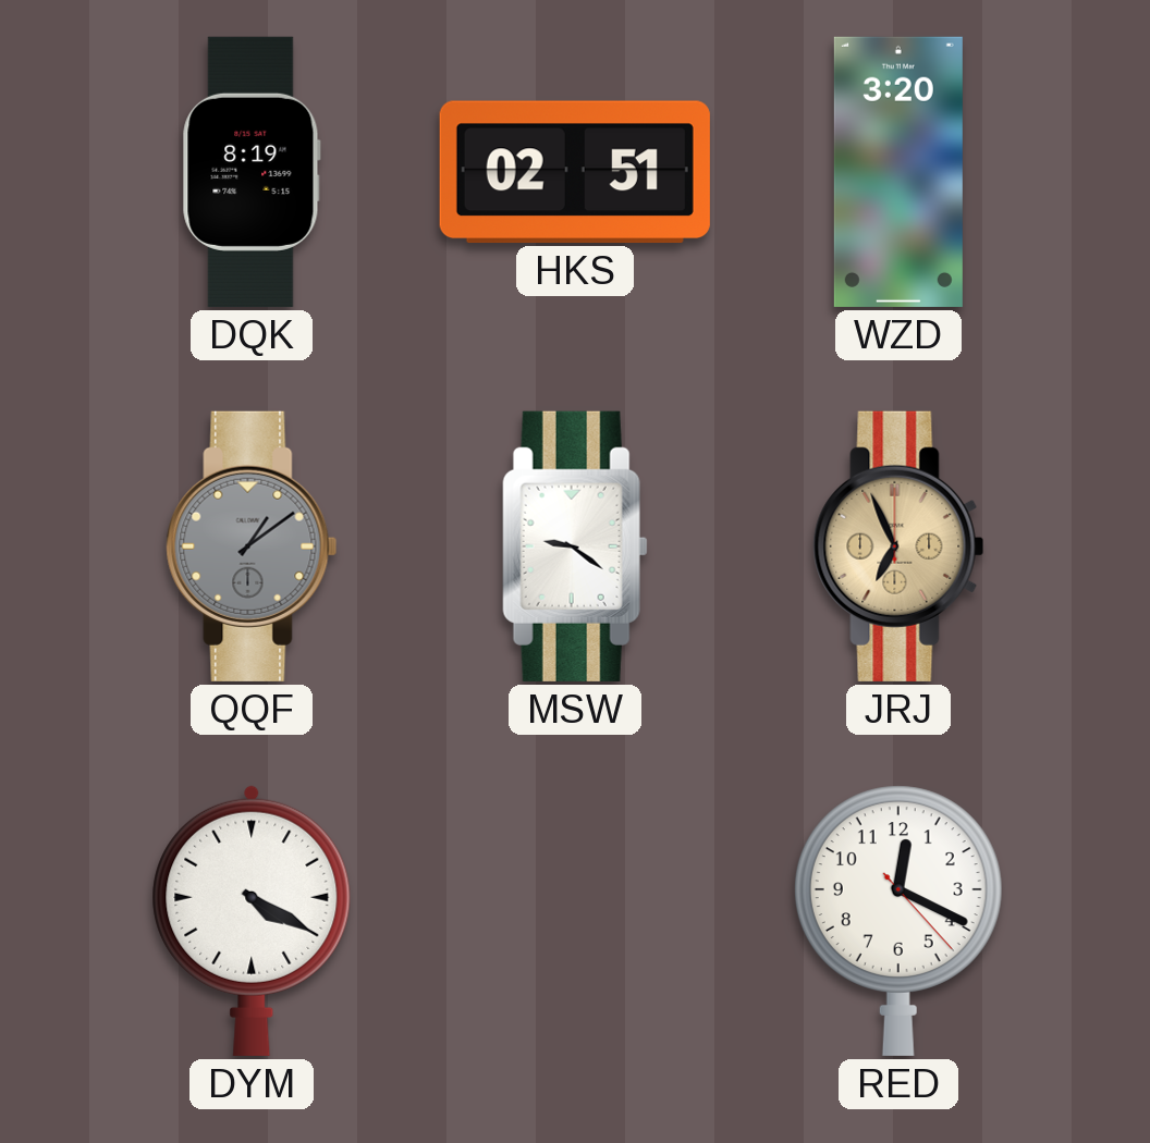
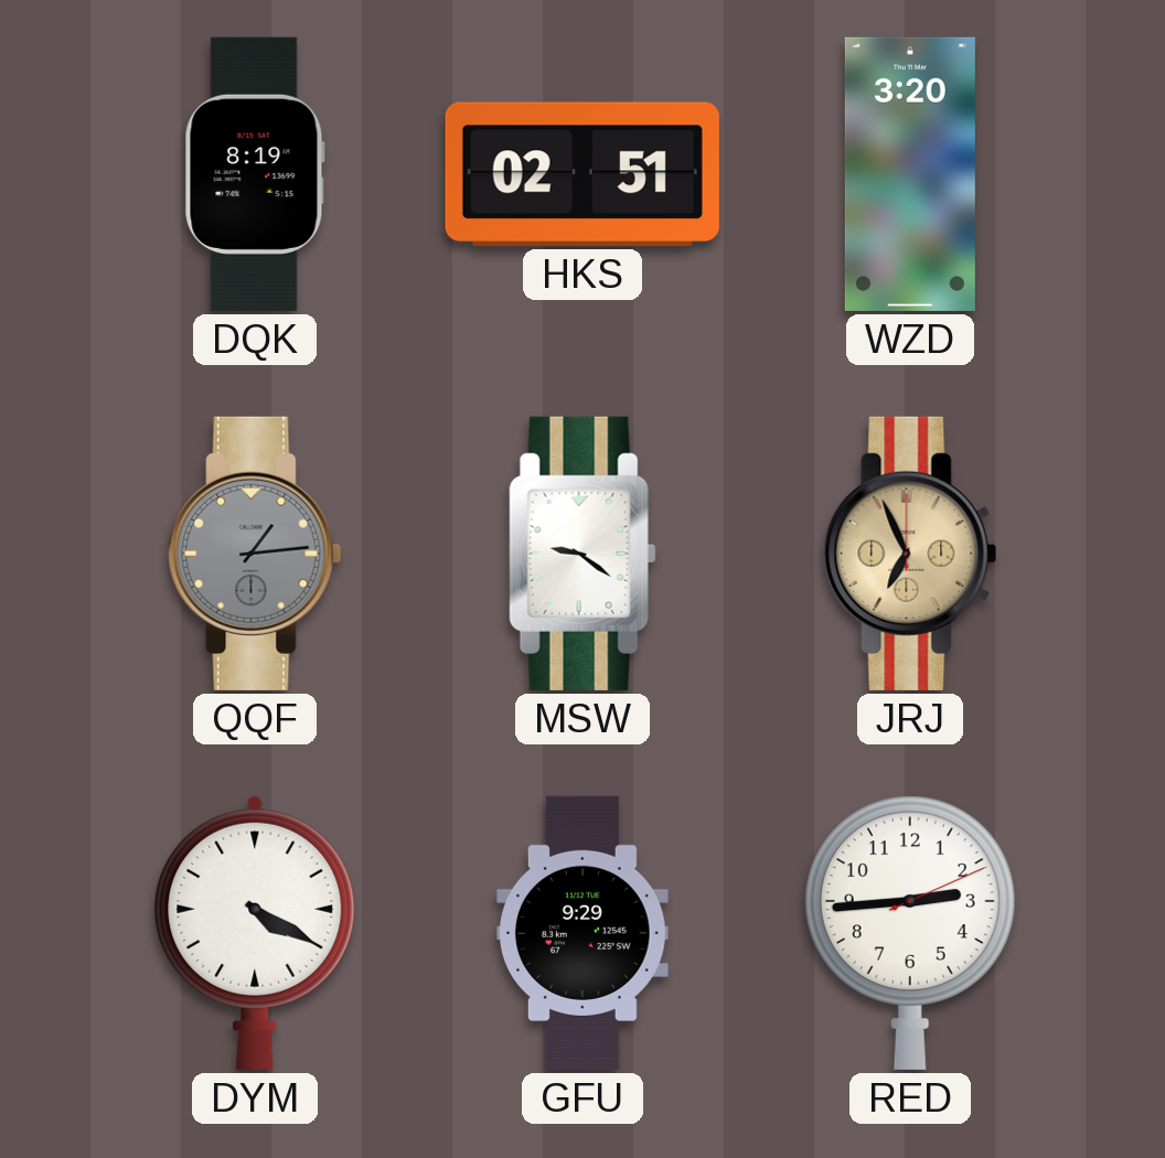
QQF: 1:09 -> 1:14
GFU: none -> 9:29
RED: 12:19 -> 2:44
